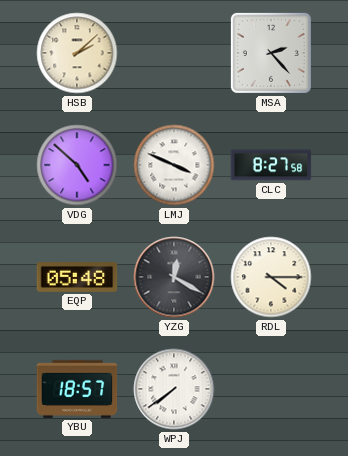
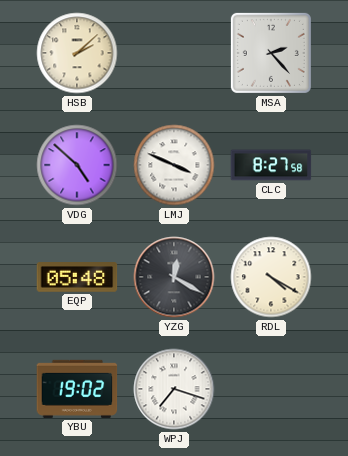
RDL: 4:15 -> 4:20
YBU: 18:57 -> 19:02
WPJ: 7:39 -> 7:18
